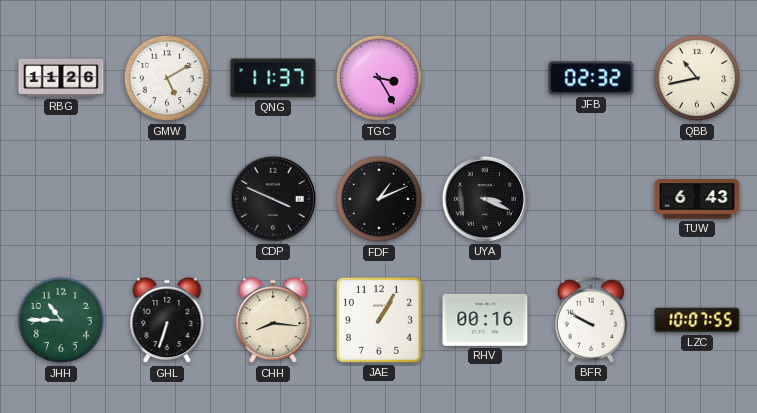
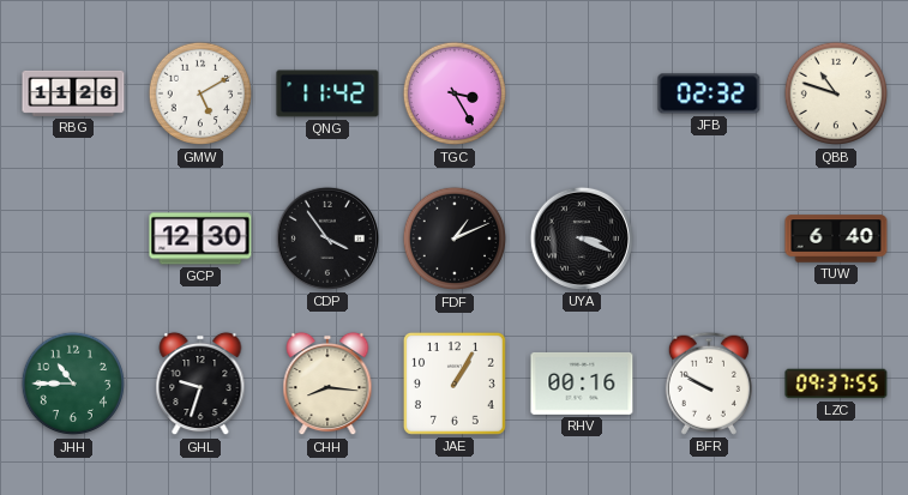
QNG: 11:37 -> 11:42
QBB: 10:43 -> 10:48
GCP: none -> 12:30
CDP: 3:49 -> 3:54
TUW: 6:43 -> 6:40
GHL: 6:33 -> 9:33
LZC: 10:07 -> 09:37
